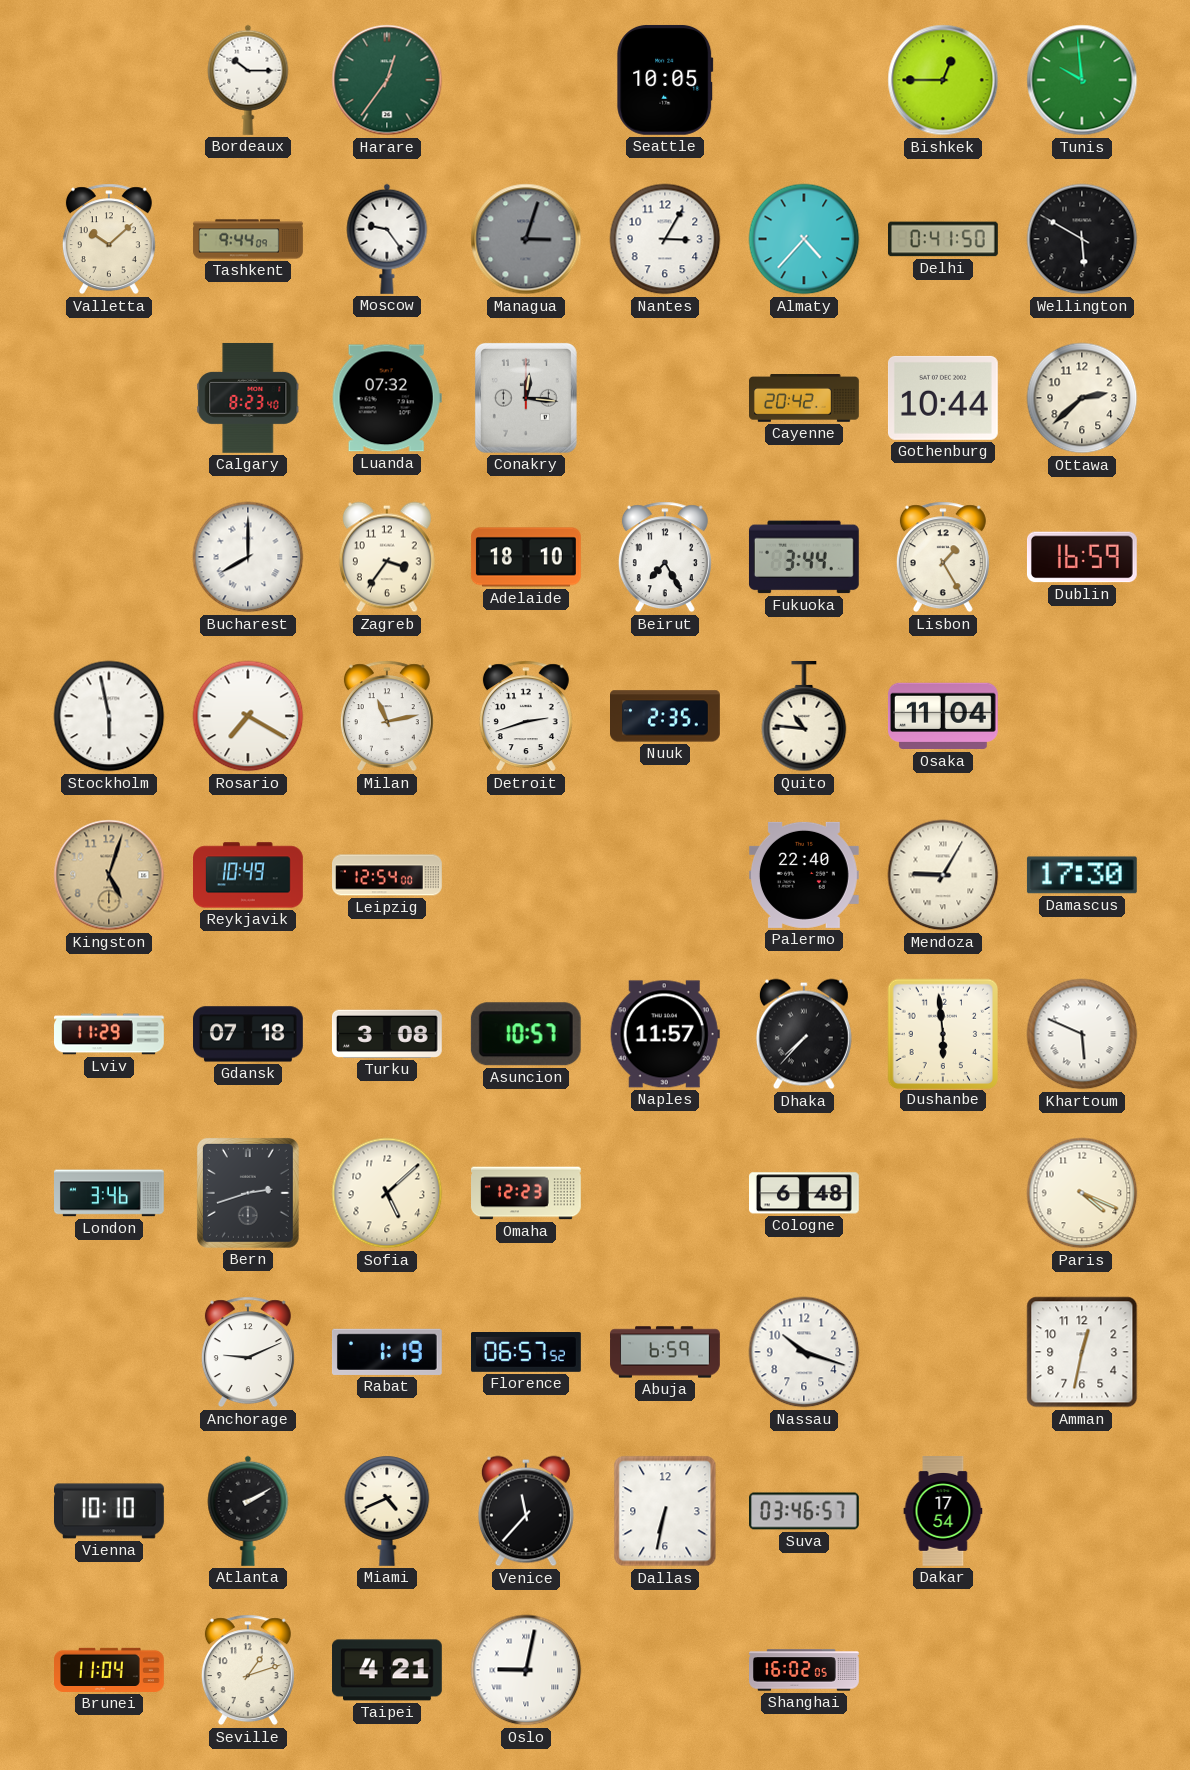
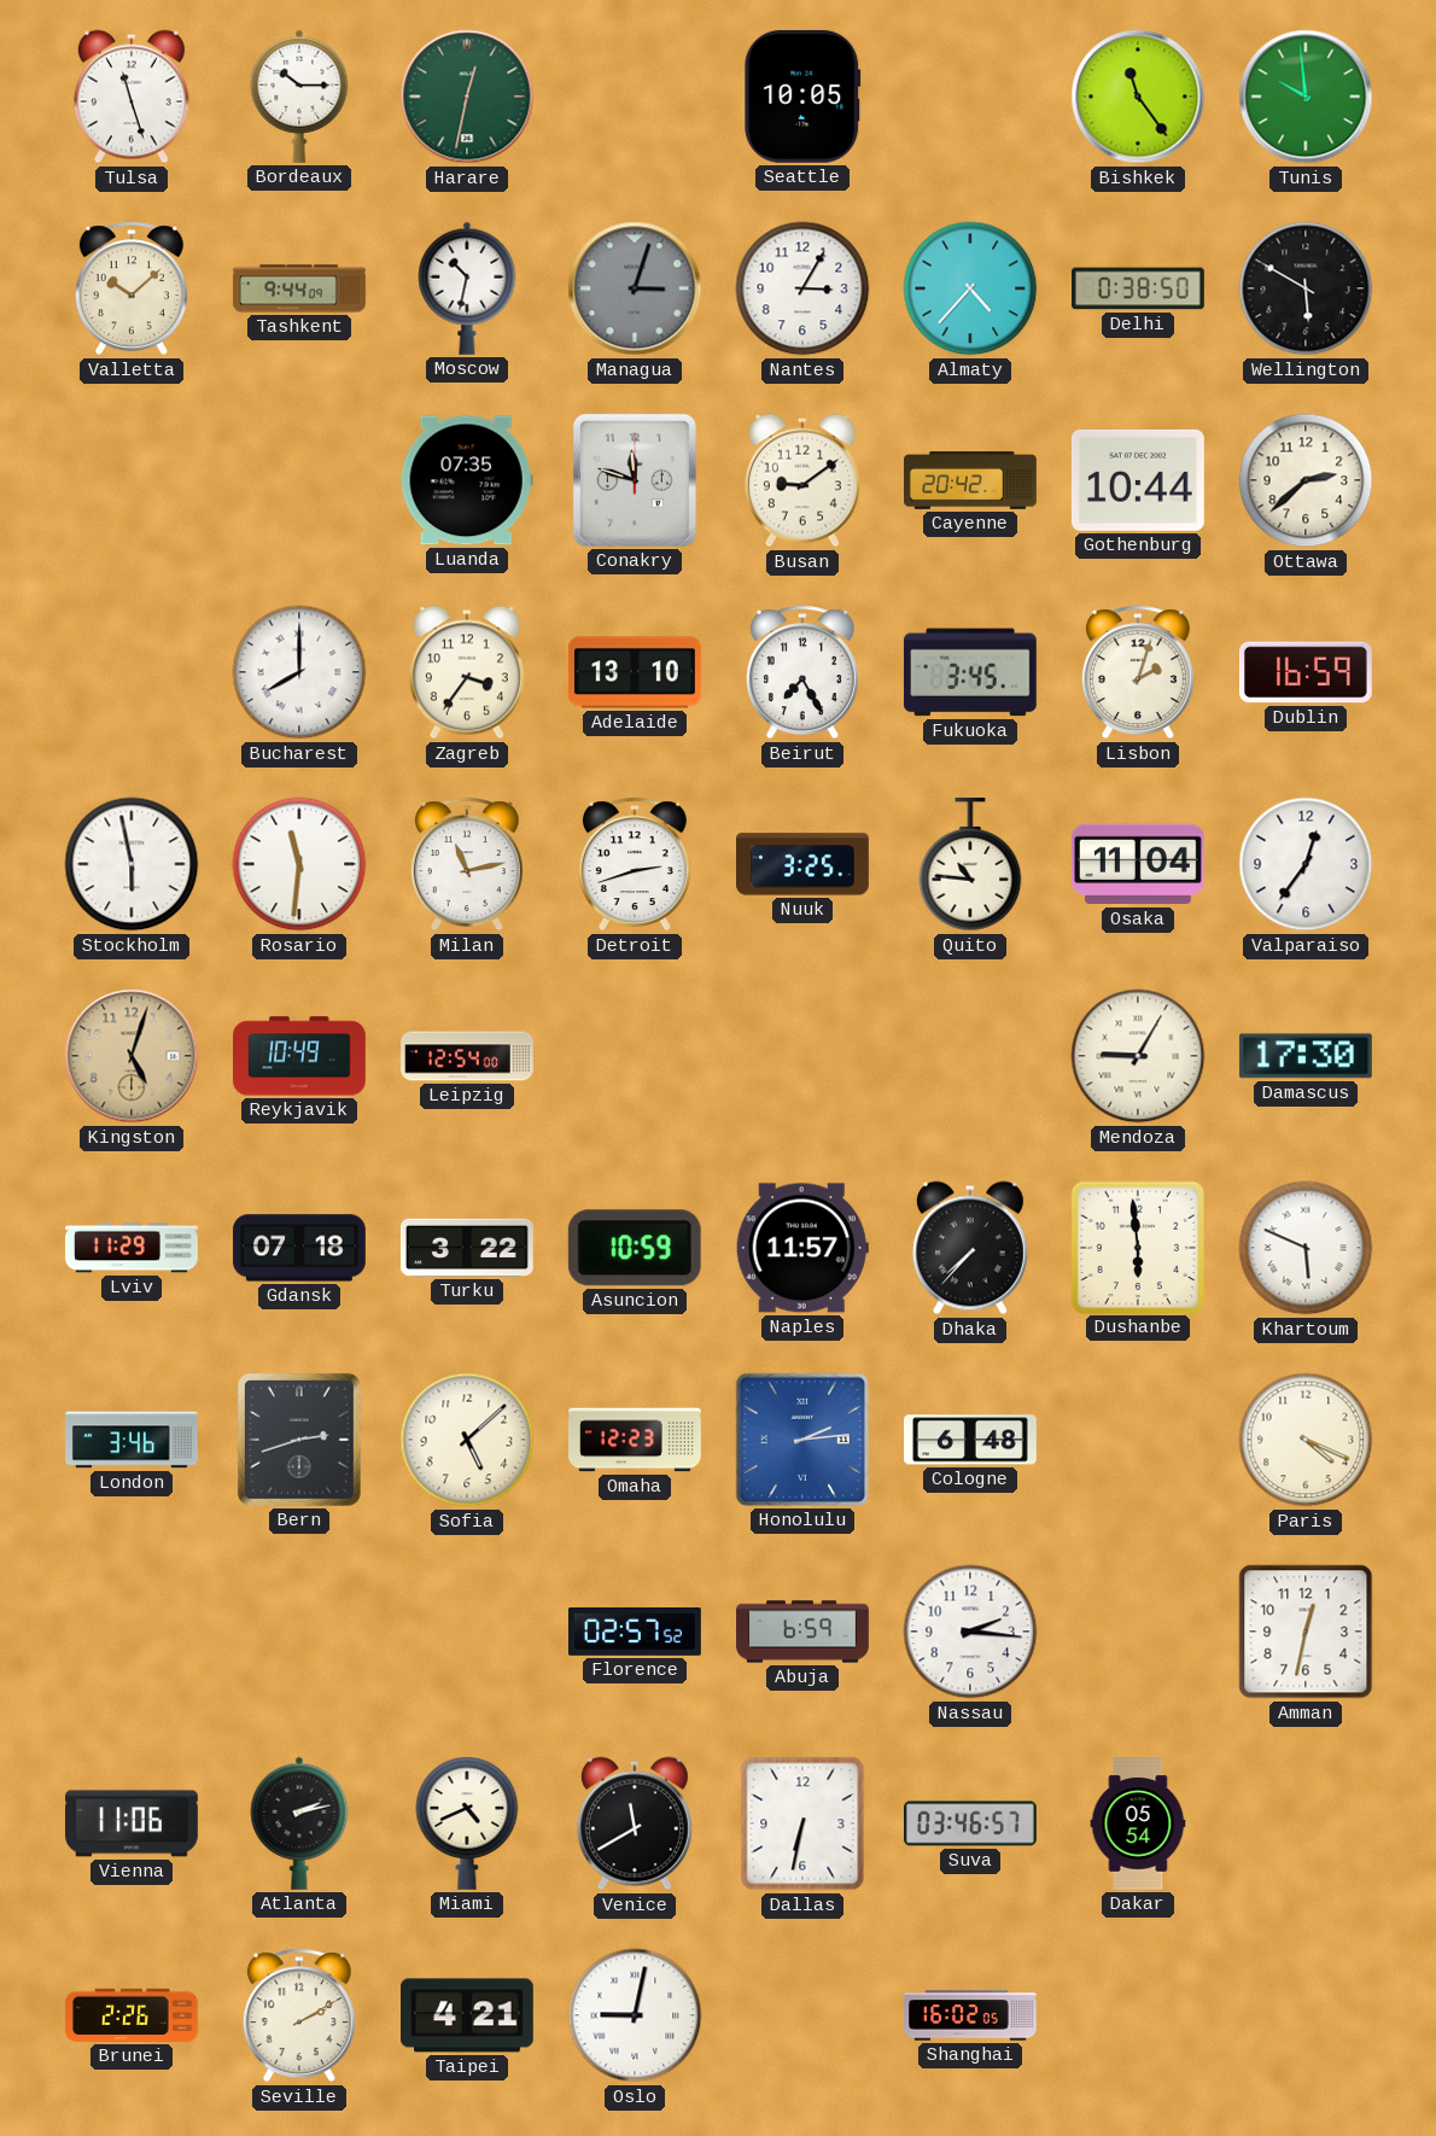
Tulsa: none -> 11:27
Harare: 12:36 -> 12:32
Bishkek: 12:45 -> 11:24
Moscow: 9:24 -> 10:32
Delhi: 0:41 -> 0:38
Calgary: 8:23 -> none
Luanda: 07:32 -> 07:35
Conakry: 12:16 -> 11:48
Busan: none -> 9:09
Adelaide: 18:10 -> 13:10
Fukuoka: 3:44 -> 3:45
Lisbon: 1:25 -> 2:03
Rosario: 7:20 -> 11:31
Nuuk: 2:35 -> 3:25
Valparaiso: none -> 12:36
Palermo: 22:40 -> none
Turku: 3:08 -> 3:22
Asuncion: 10:57 -> 10:59
Honolulu: none -> 2:14
Anchorage: 9:11 -> none
Rabat: 1:19 -> none
Florence: 06:57 -> 02:57
Nassau: 10:18 -> 2:16
Vienna: 10:10 -> 11:06
Atlanta: 2:10 -> 2:13
Venice: 11:37 -> 11:40
Dakar: 17:54 -> 05:54
Brunei: 11:04 -> 2:26
Seville: 1:12 -> 2:10
